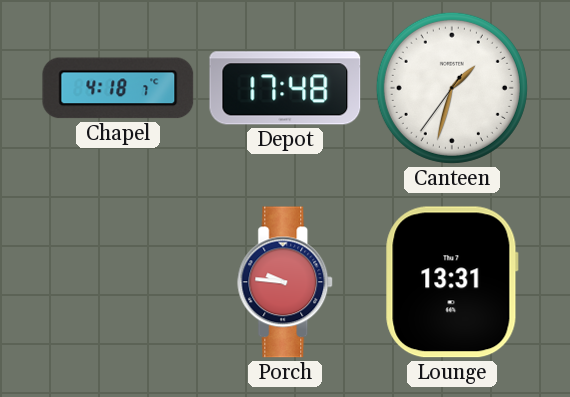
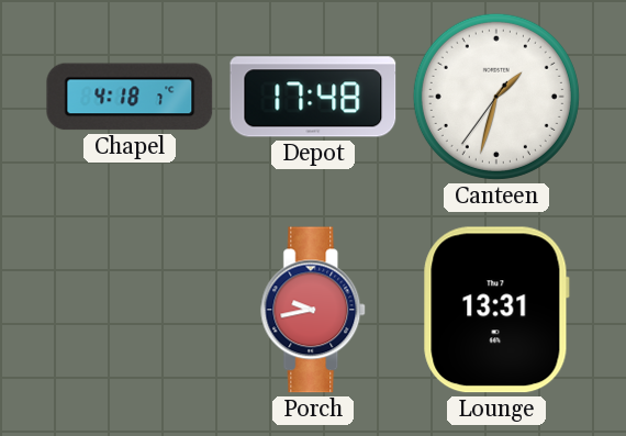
Porch: 9:46 -> 9:43
